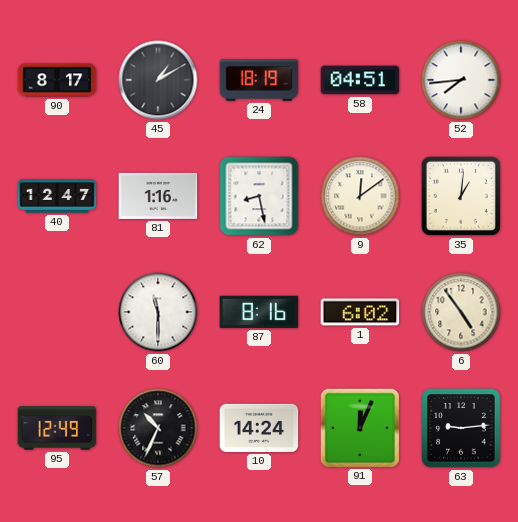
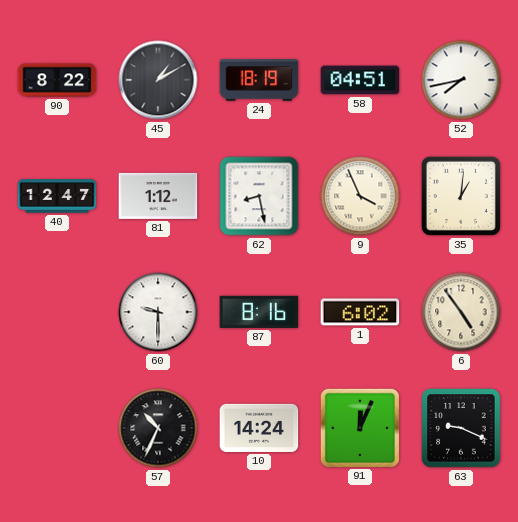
90: 8:17 -> 8:22
52: 7:44 -> 7:43
81: 1:16 -> 1:12
9: 12:09 -> 3:56
60: 11:30 -> 9:30
95: 12:49 -> none
63: 9:14 -> 9:19
